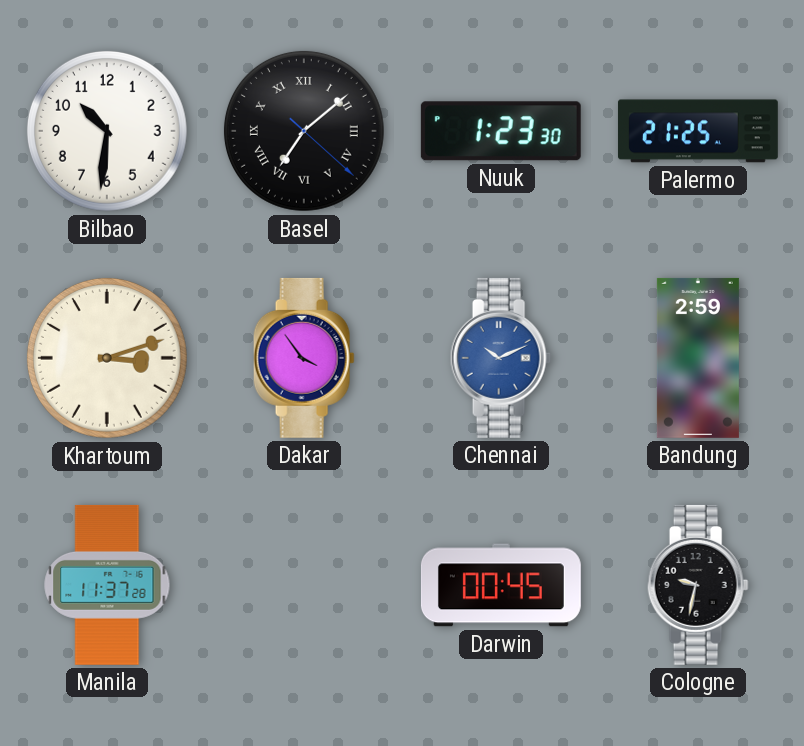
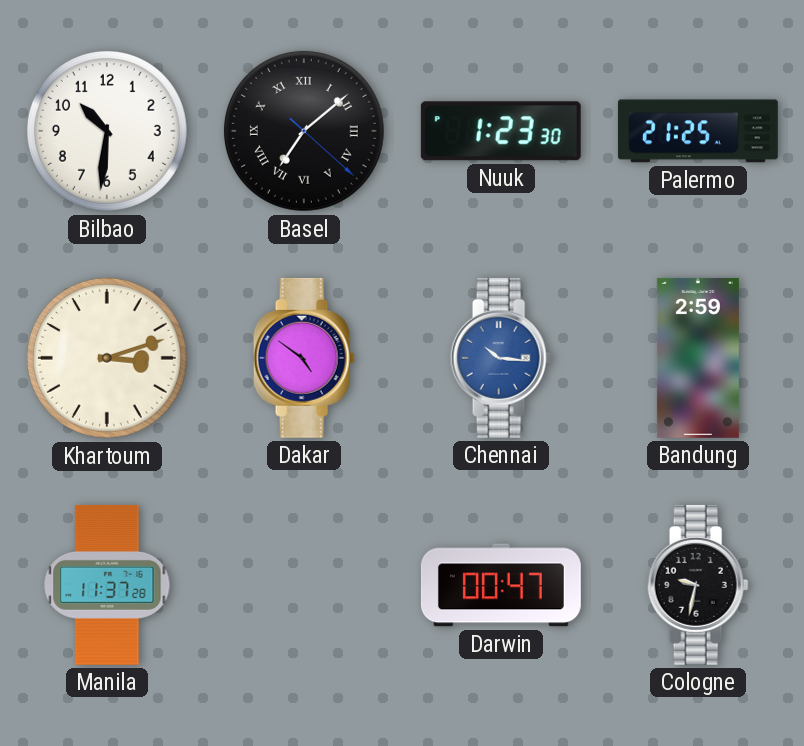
Dakar: 3:54 -> 4:51
Chennai: 10:11 -> 10:16
Darwin: 00:45 -> 00:47
